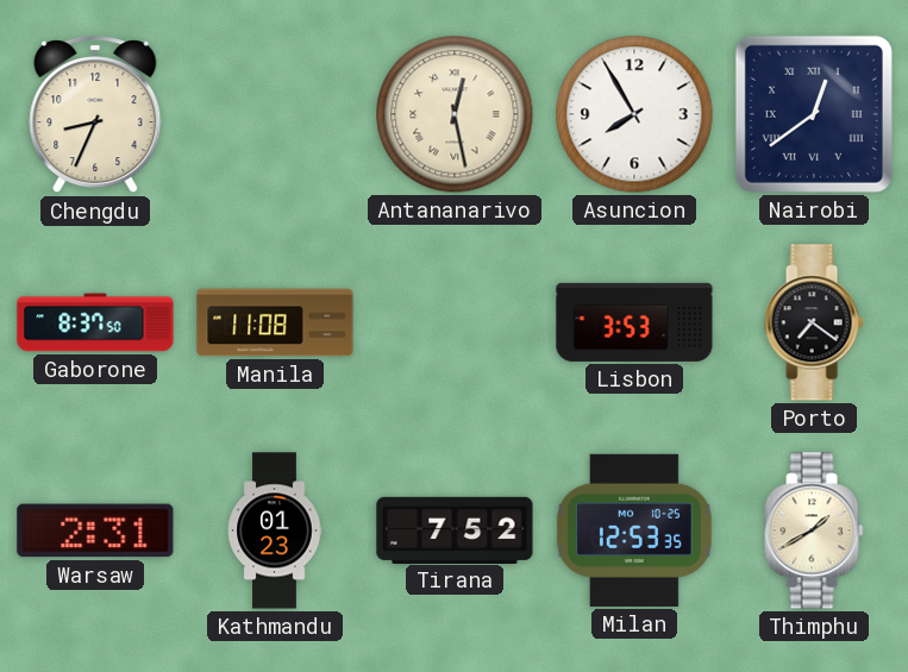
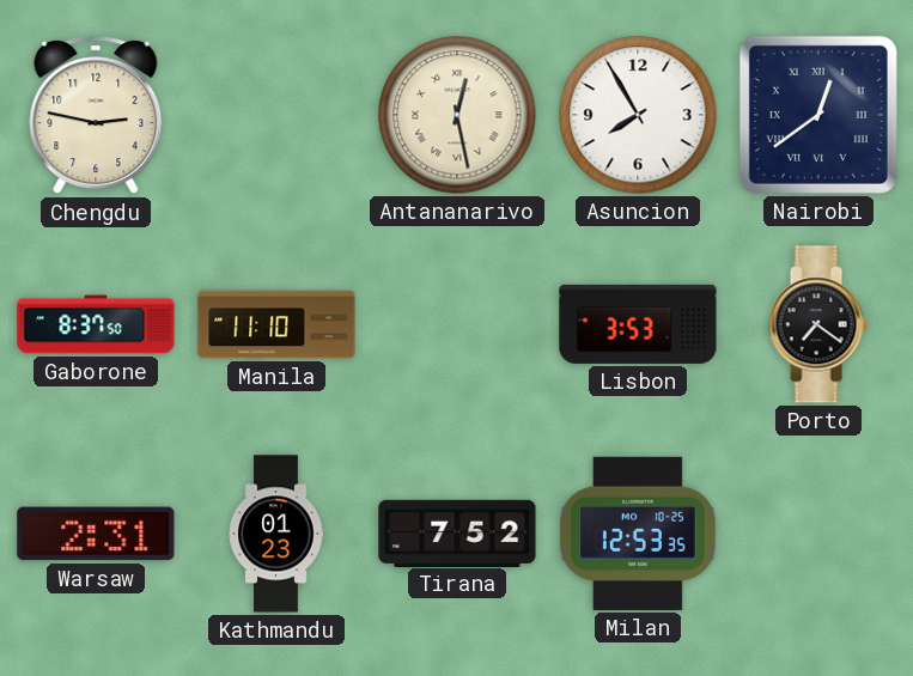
Chengdu: 8:34 -> 2:47
Manila: 11:08 -> 11:10
Thimphu: 1:40 -> none
